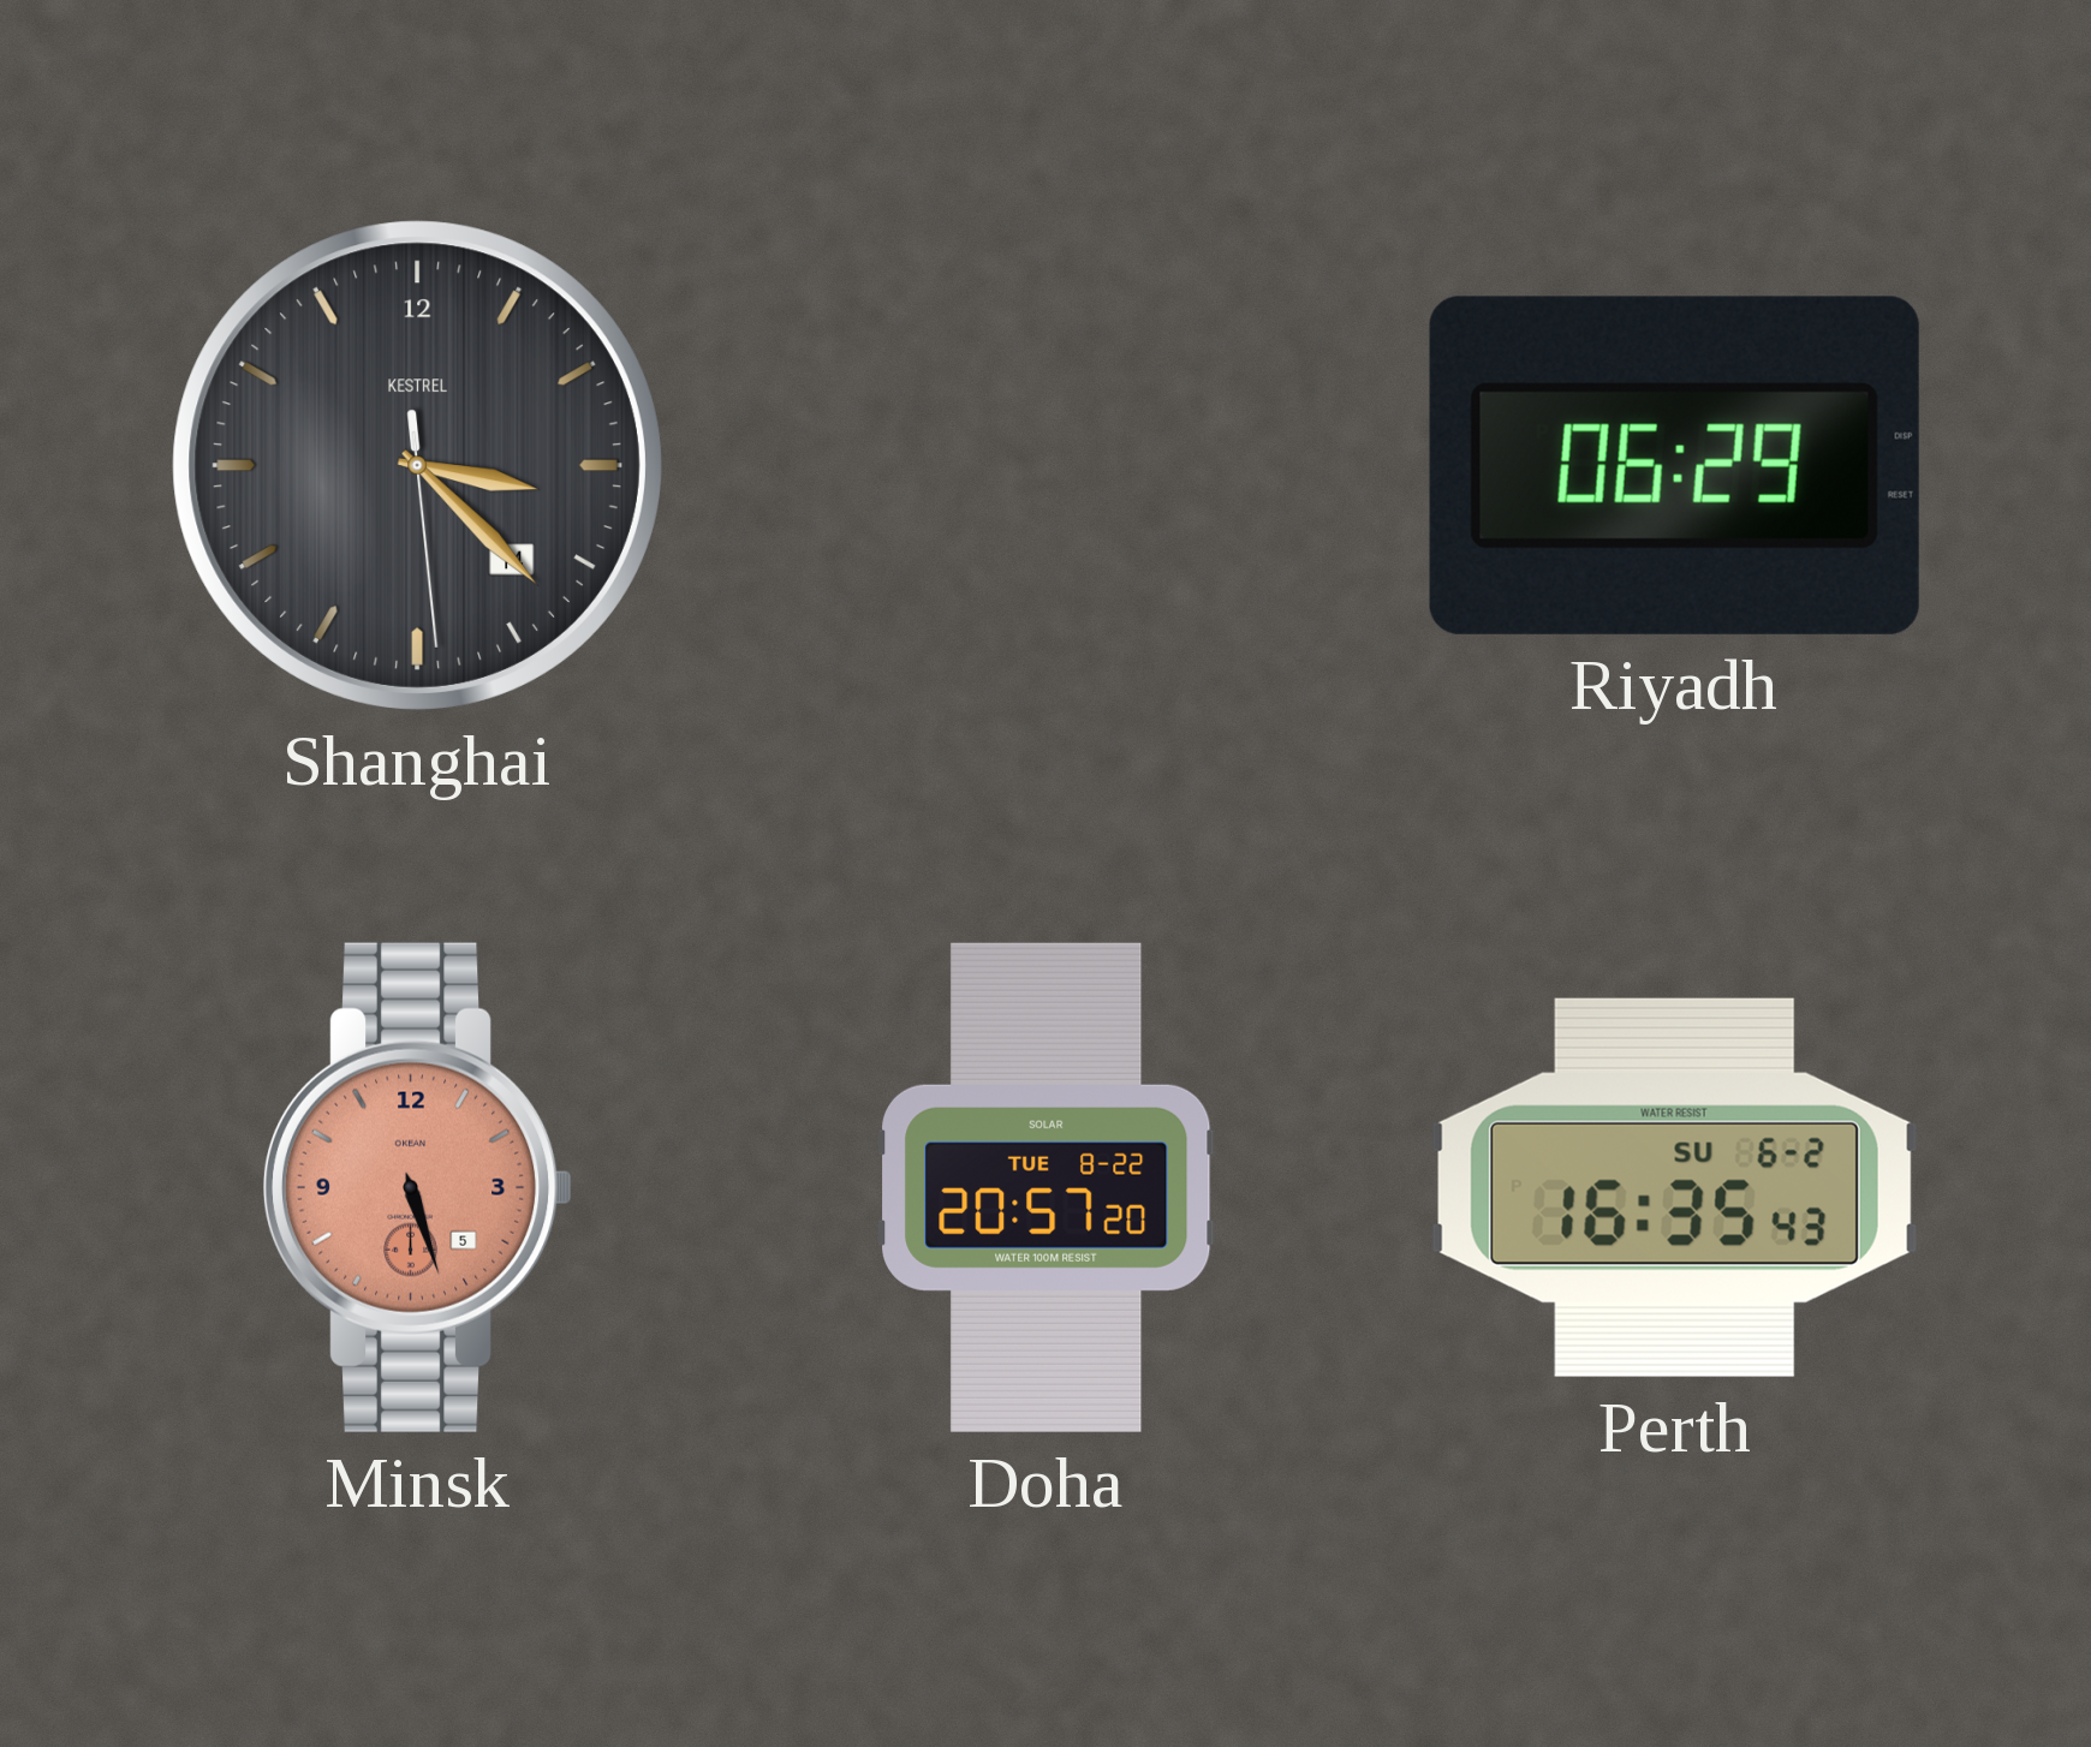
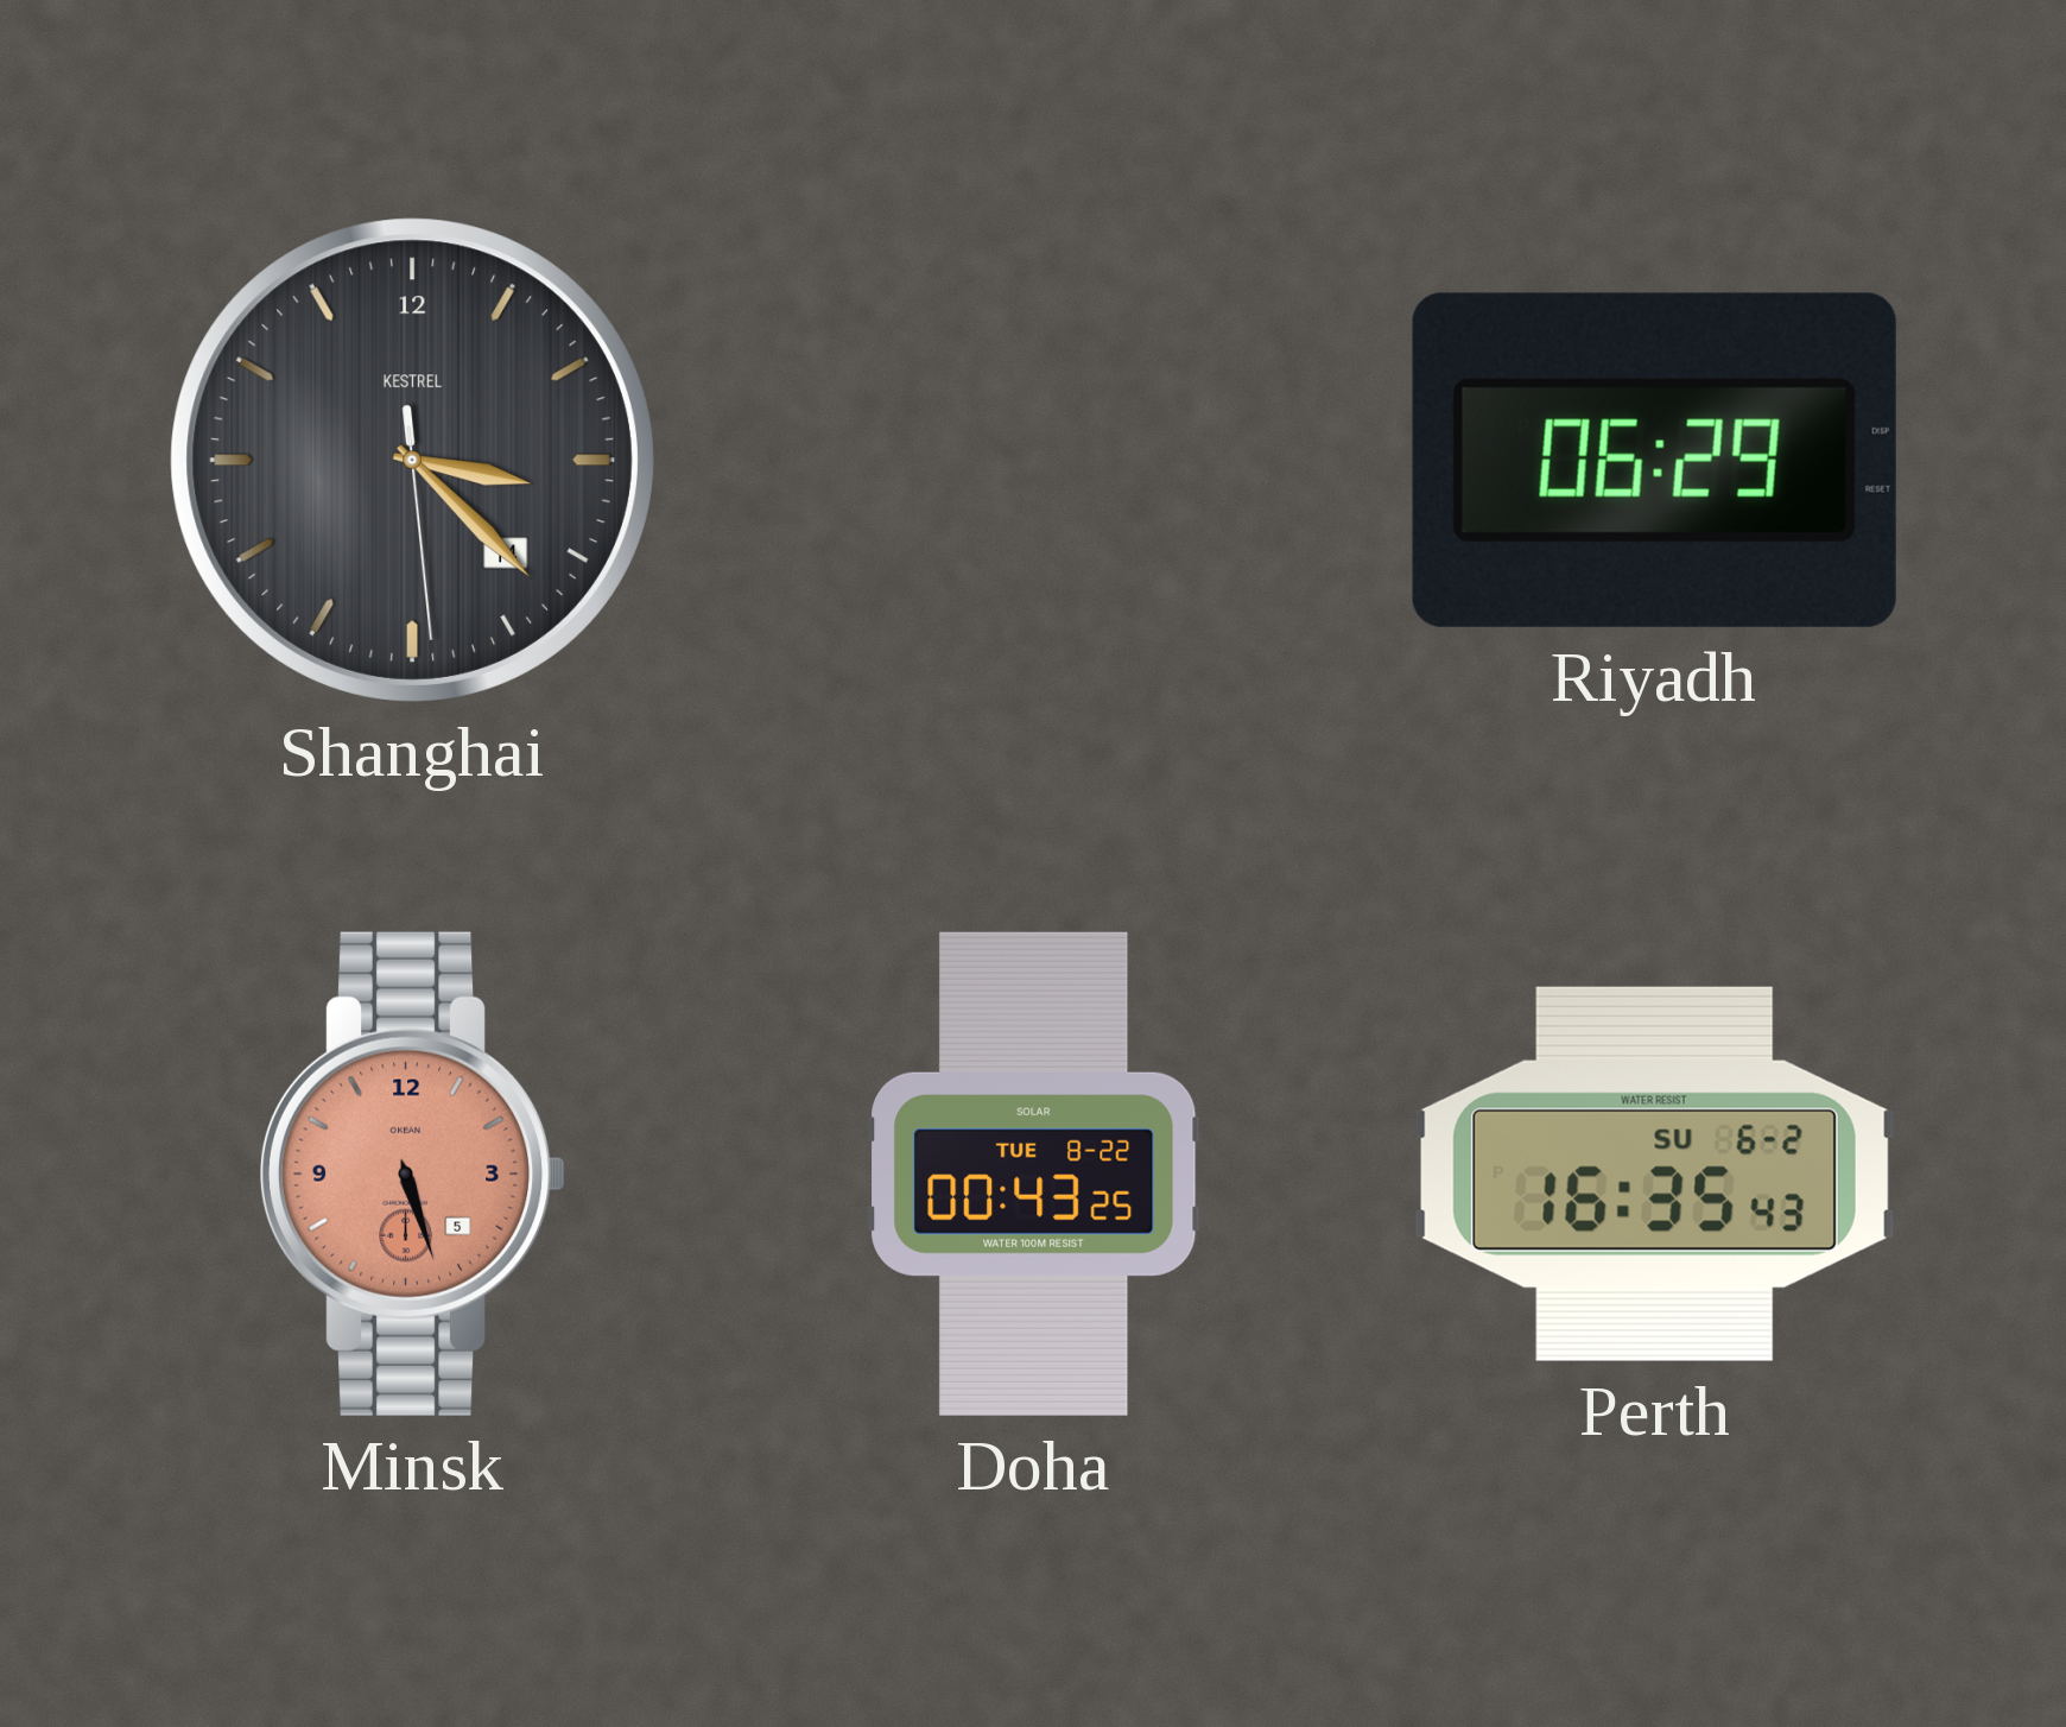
Doha: 20:57 -> 00:43
